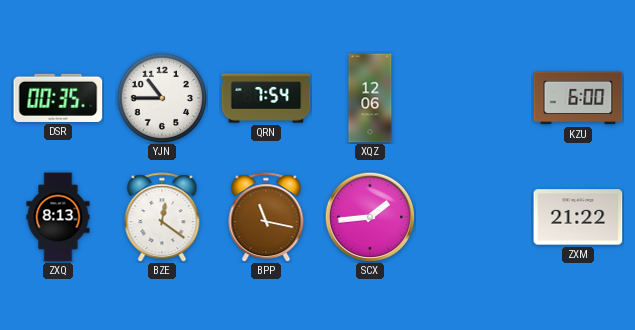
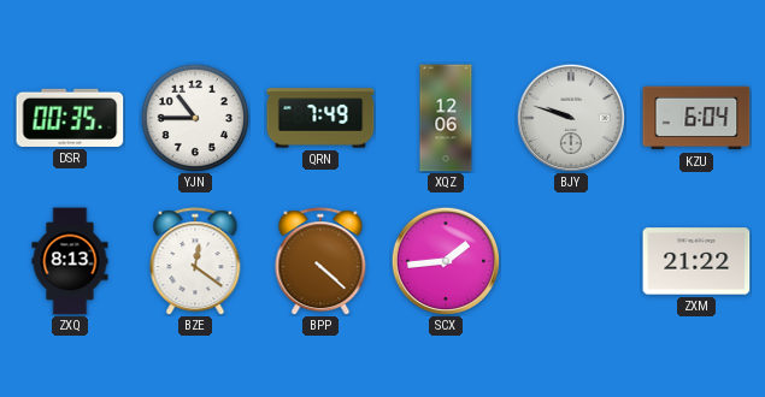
QRN: 7:54 -> 7:49
BJY: none -> 9:48
KZU: 6:00 -> 6:04
BPP: 11:17 -> 4:22
